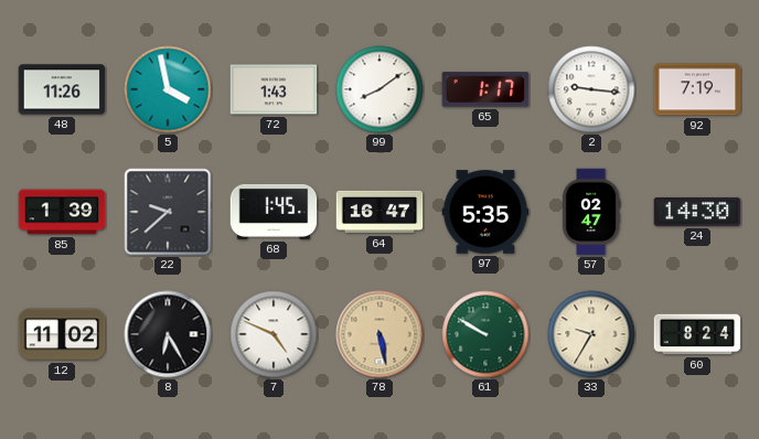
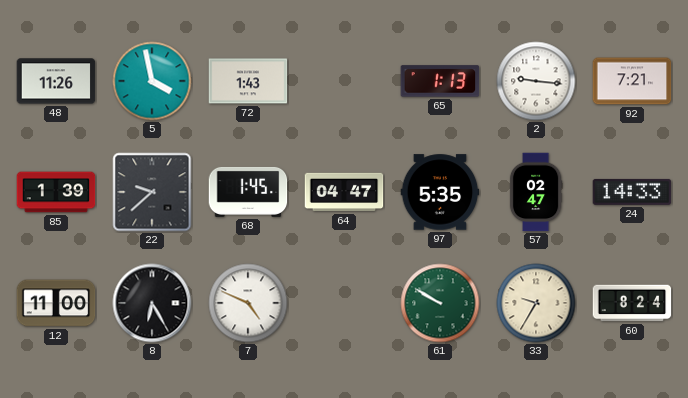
99: 8:09 -> none
65: 1:17 -> 1:13
92: 7:19 -> 7:21
64: 16:47 -> 04:47
24: 14:30 -> 14:33
12: 11:02 -> 11:00
78: 5:28 -> none
